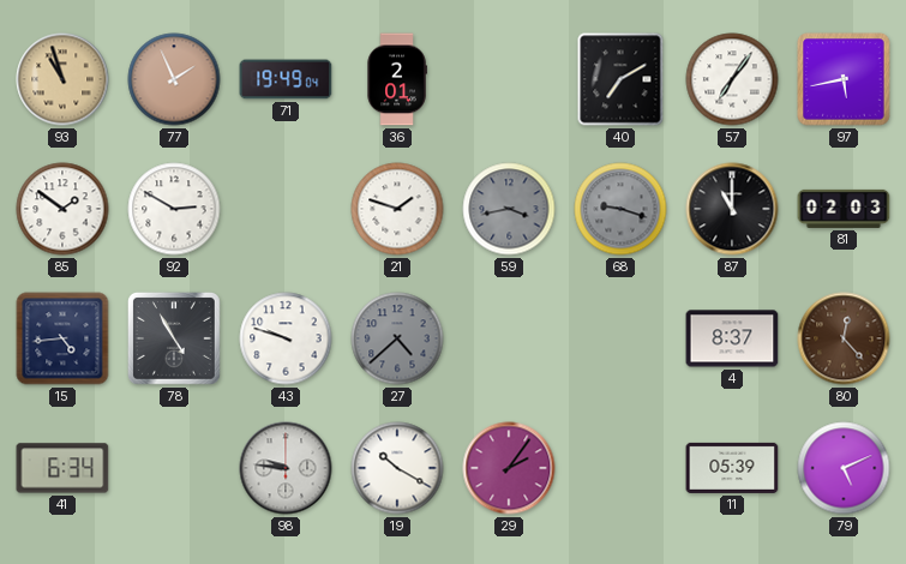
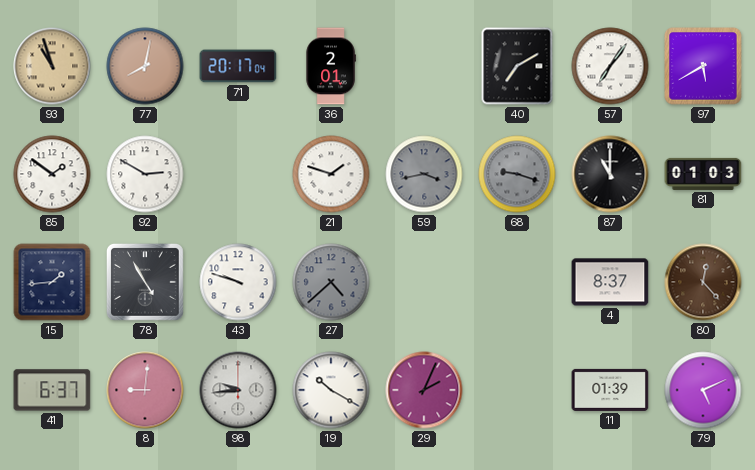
77: 1:56 -> 8:02
71: 19:49 -> 20:17
97: 5:43 -> 5:40
81: 02:03 -> 01:03
15: 4:44 -> 1:44
41: 6:34 -> 6:37
8: none -> 9:01
98: 9:46 -> 9:44
29: 2:06 -> 2:04
11: 05:39 -> 01:39
